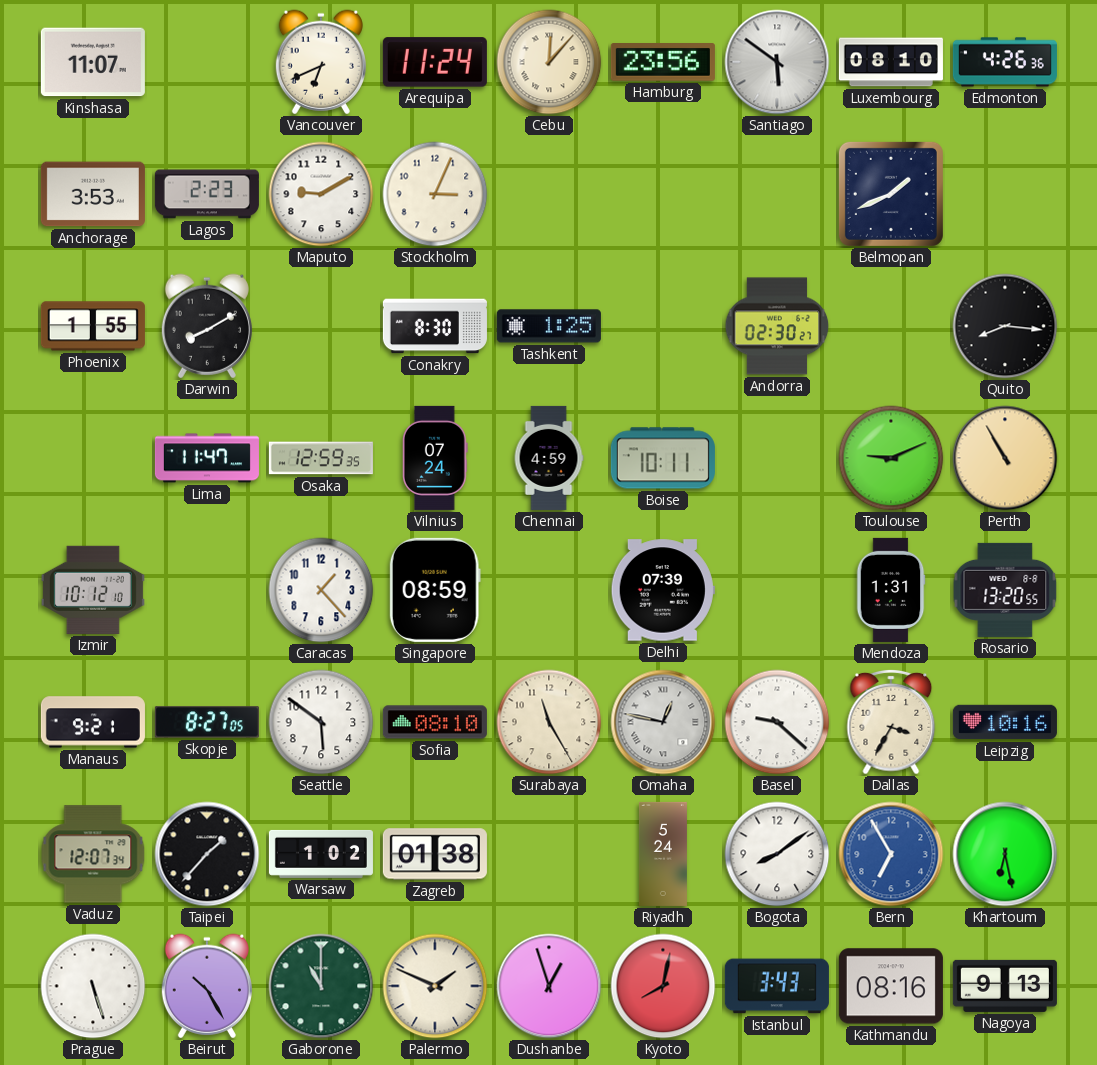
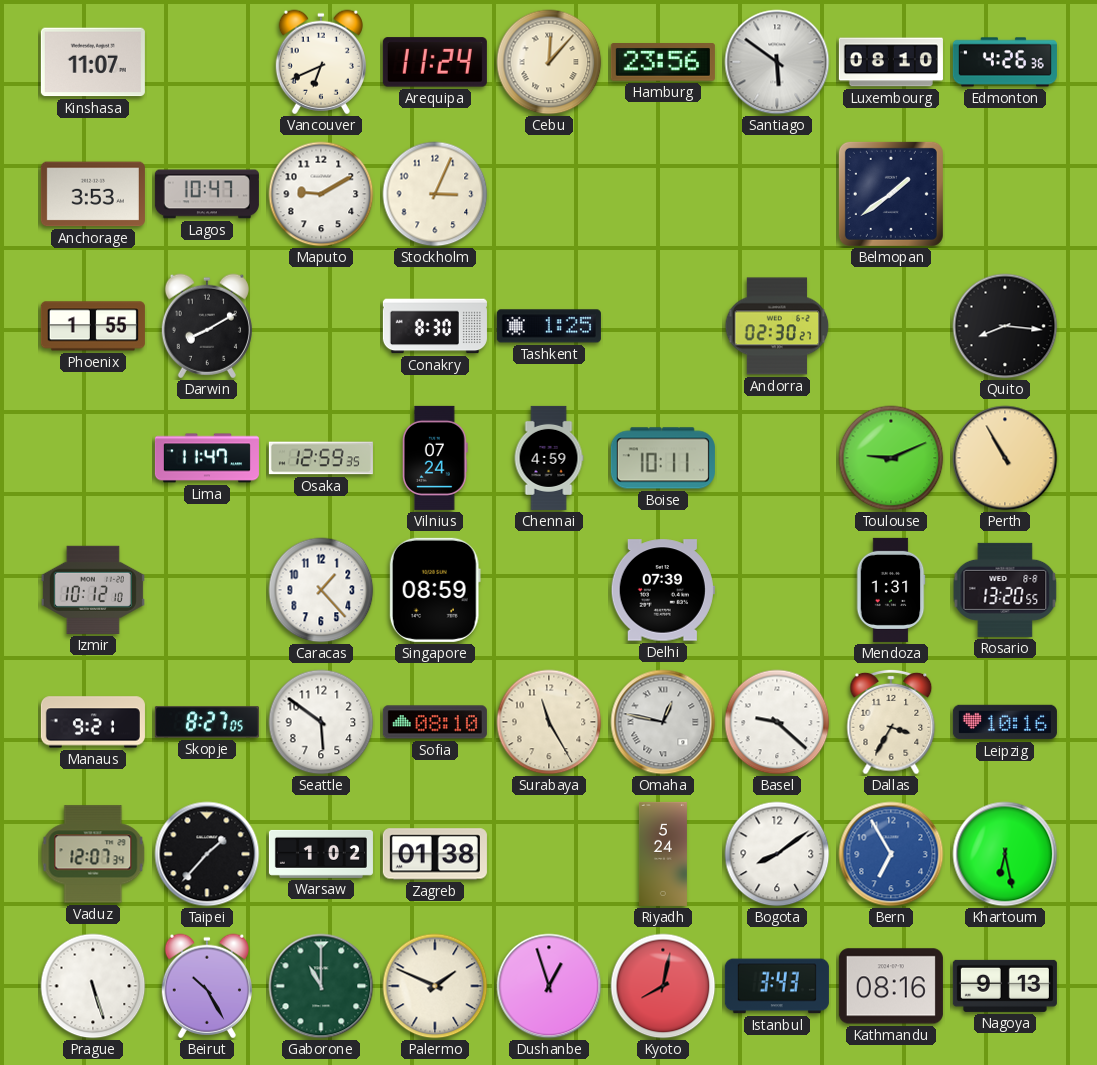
Lagos: 2:23 -> 10:47
Belmopan: 1:41 -> 1:39
